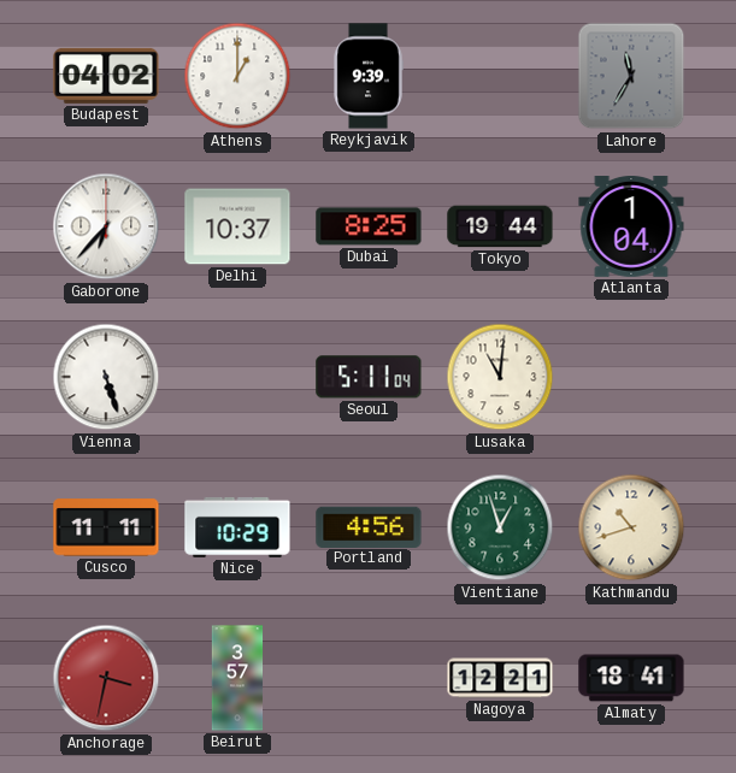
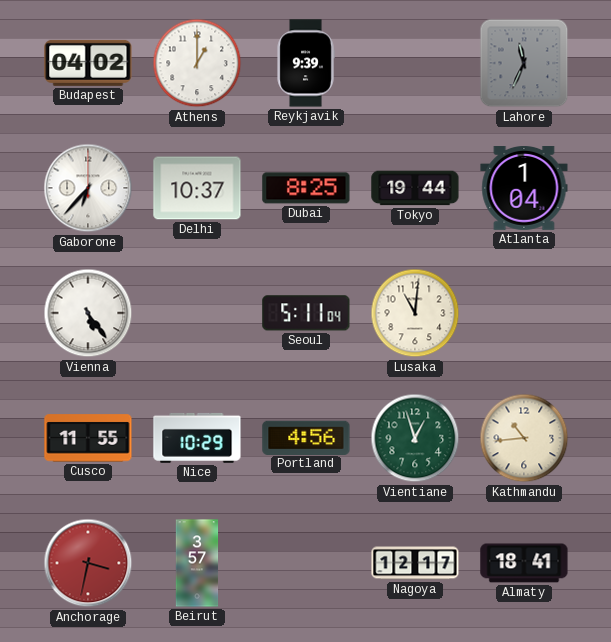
Lahore: 11:35 -> 11:34
Vienna: 5:27 -> 5:24
Cusco: 11:11 -> 11:55
Kathmandu: 10:42 -> 10:44
Nagoya: 12:21 -> 12:17
